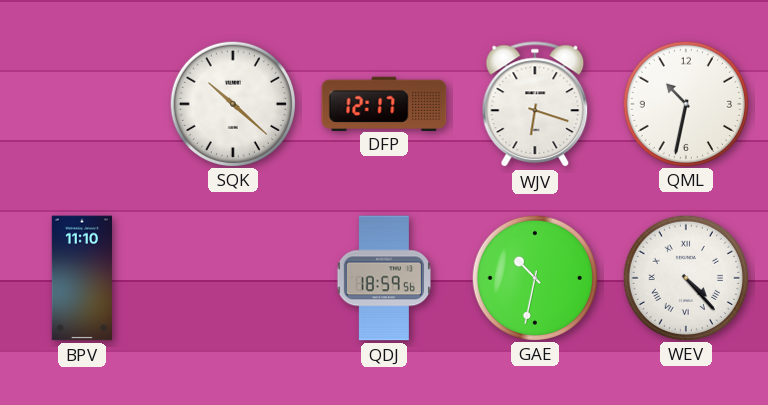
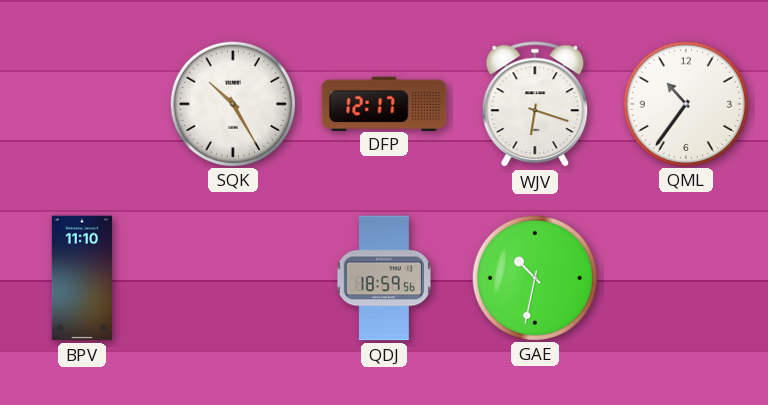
SQK: 10:22 -> 10:25
QML: 10:32 -> 10:36
WEV: 4:23 -> none
